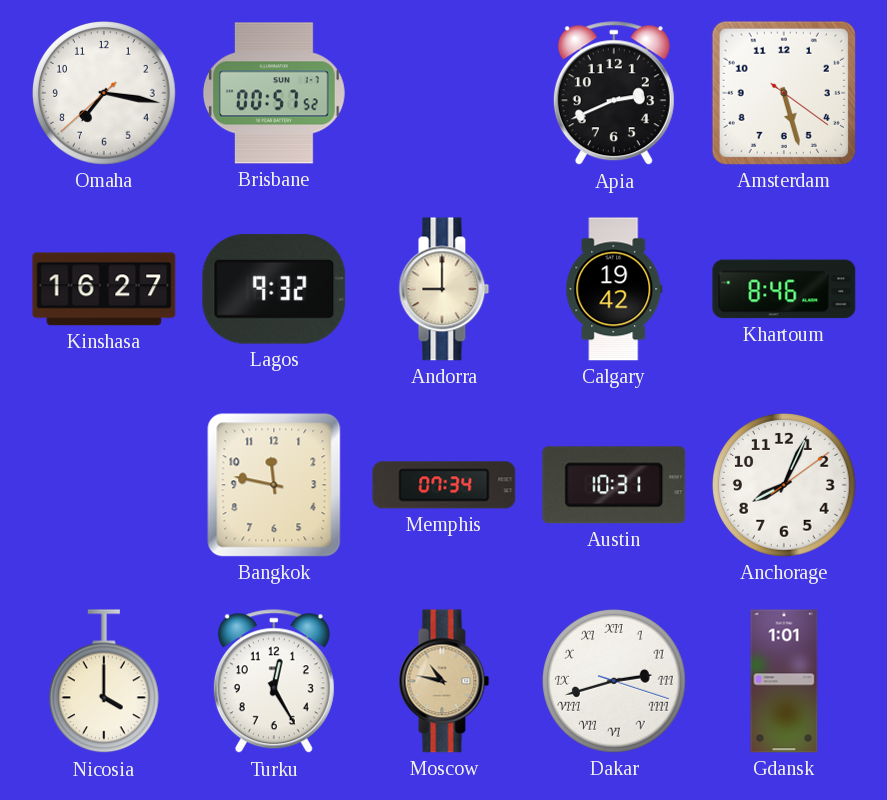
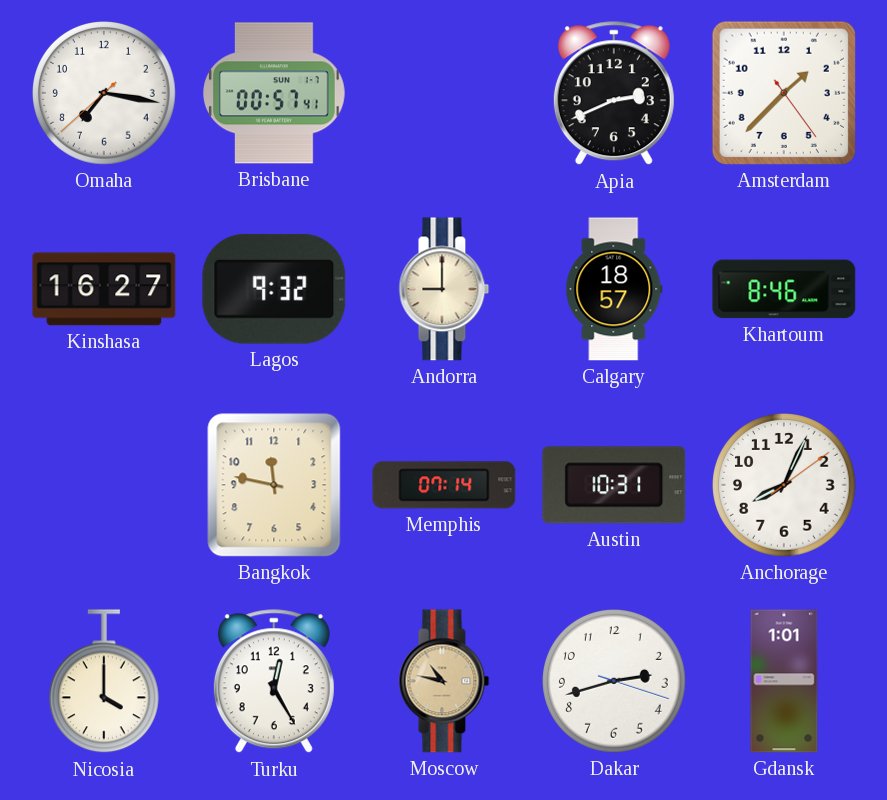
Brisbane: 00:57:52 -> 00:57:41
Amsterdam: 5:27 -> 1:37
Calgary: 19:42 -> 18:57
Memphis: 07:34 -> 07:14
Dakar numerals: Roman -> Arabic
